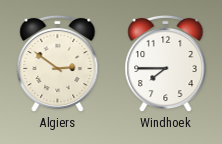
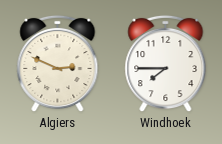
Algiers: 2:51 -> 2:49
